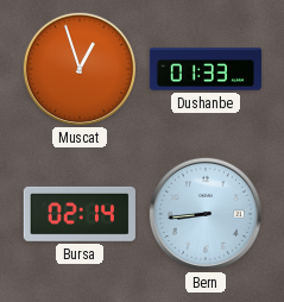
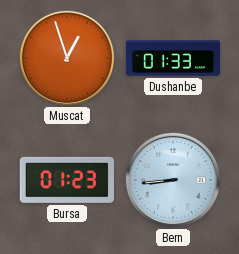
Bursa: 02:14 -> 01:23
